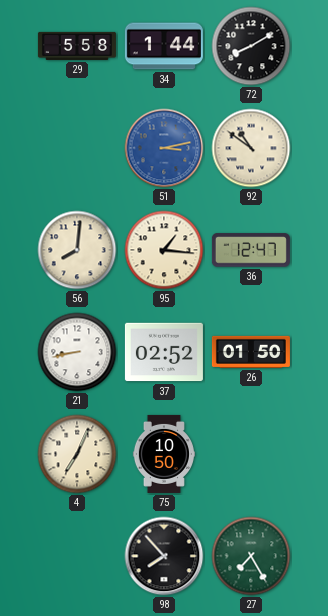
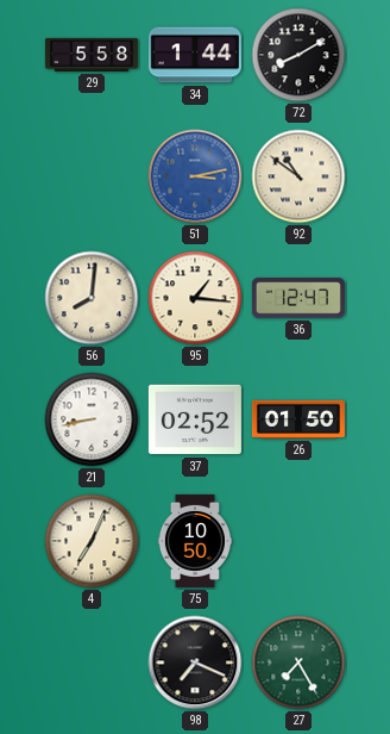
98: 7:53 -> 7:19
